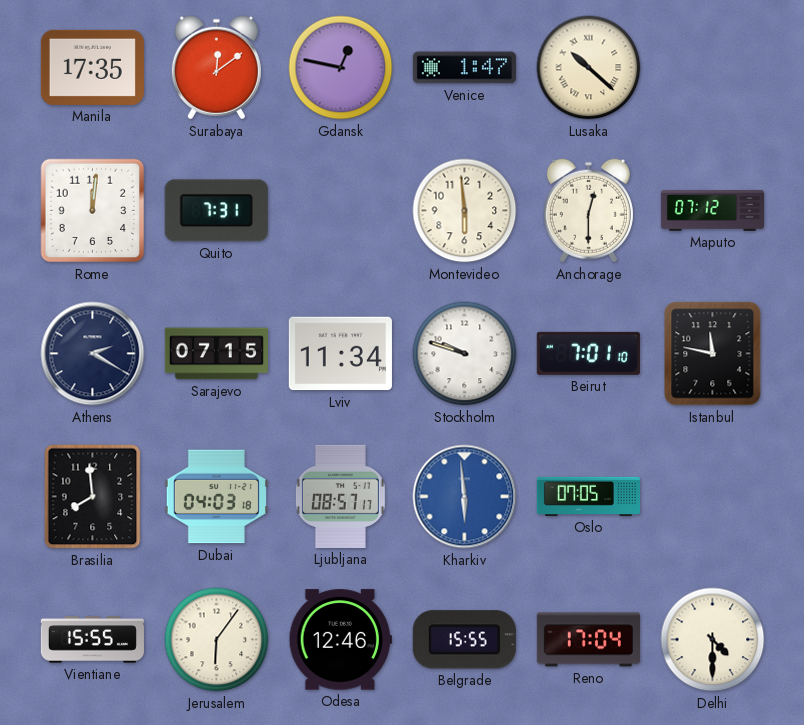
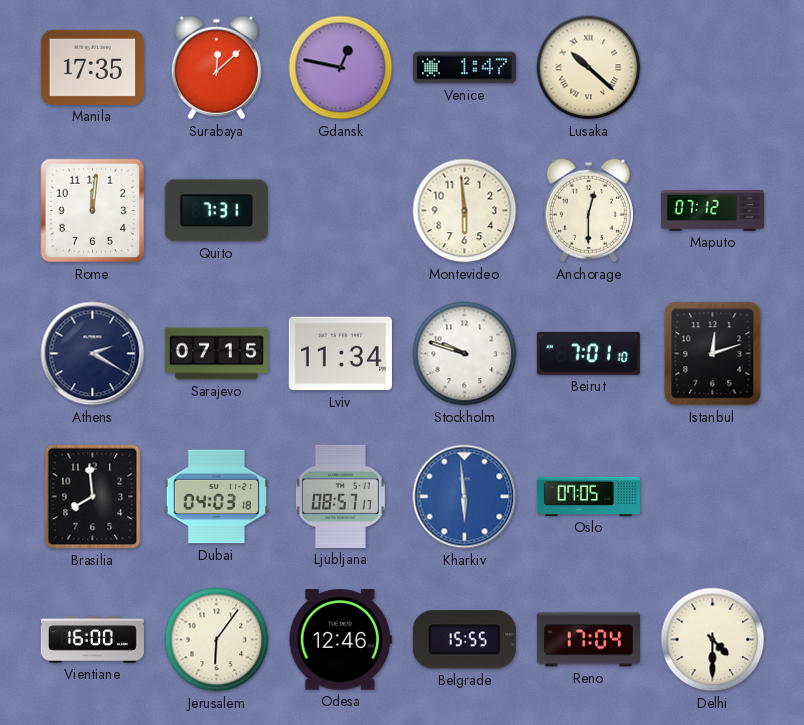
Surabaya: 12:09 -> 12:08
Istanbul: 11:47 -> 12:12
Vientiane: 15:55 -> 16:00
